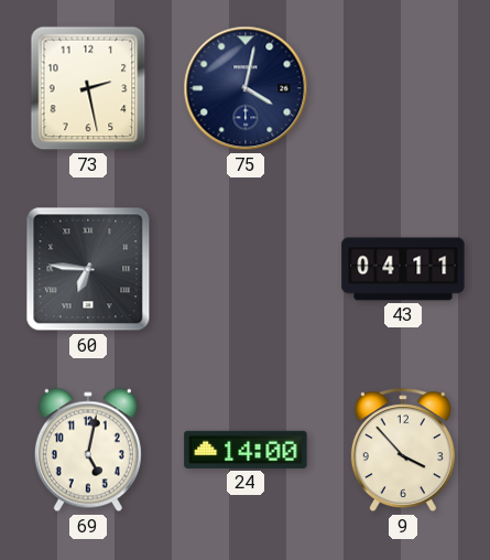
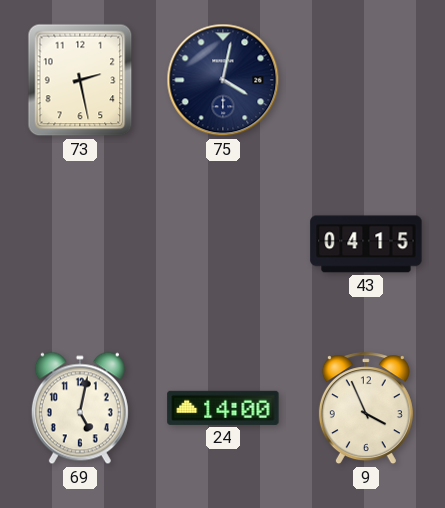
60: 6:46 -> none
43: 04:11 -> 04:15
9: 3:53 -> 3:56
